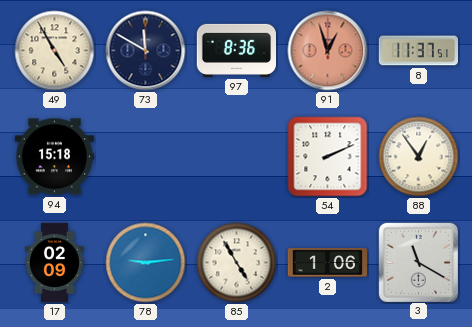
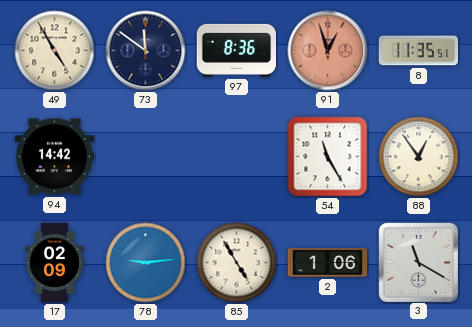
73: 11:50 -> 11:51
8: 11:37 -> 11:35
94: 15:18 -> 14:42
54: 2:11 -> 11:25
